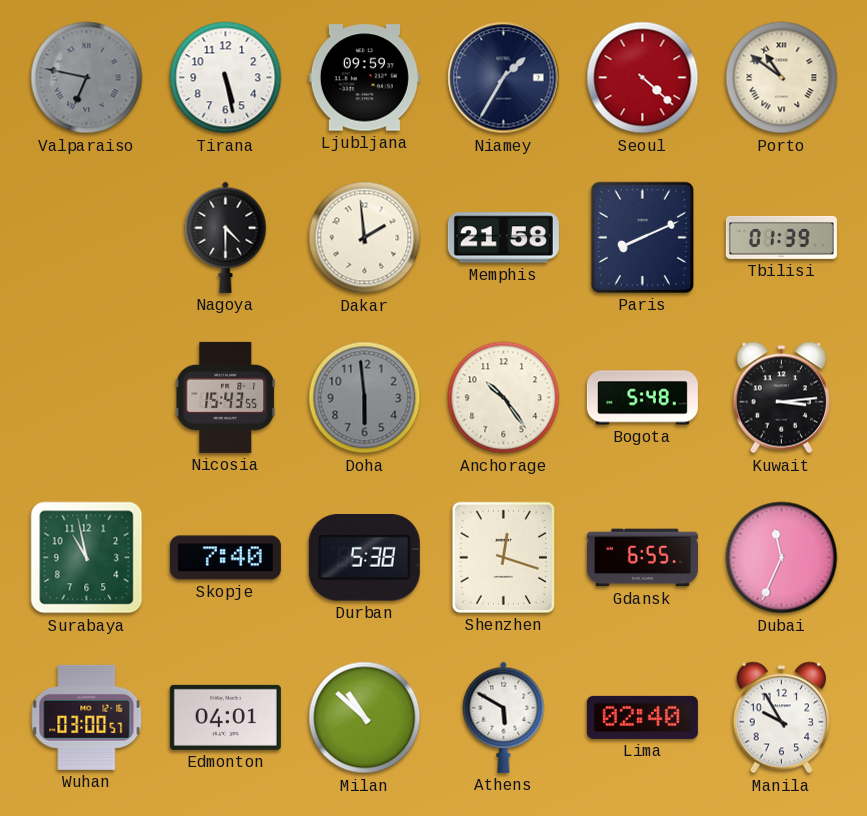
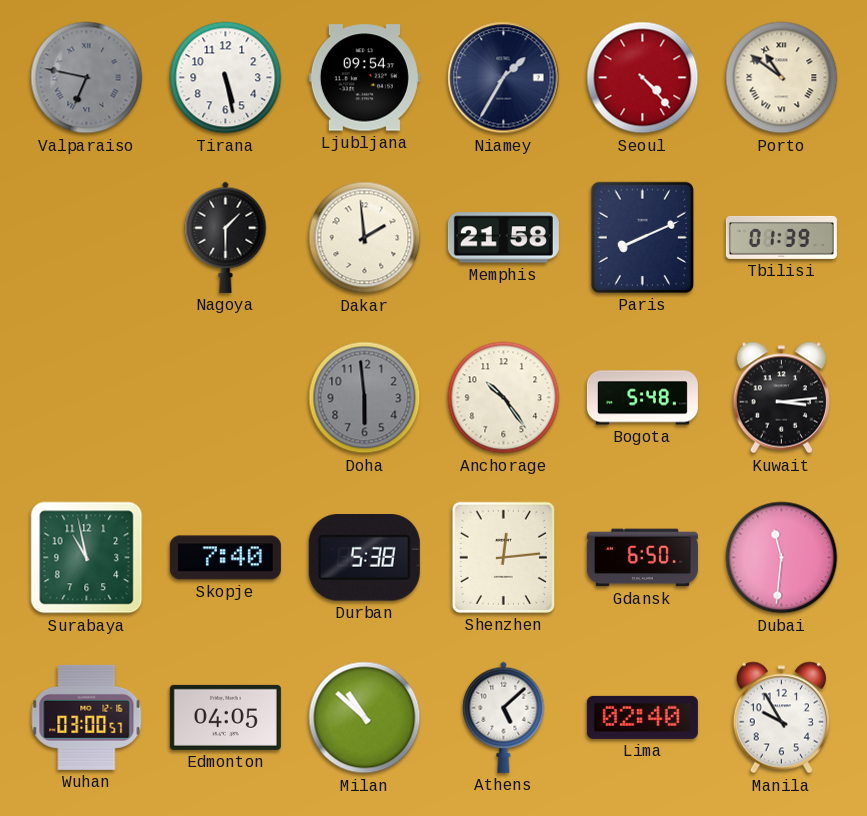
Ljubljana: 09:59 -> 09:54
Seoul: 4:22 -> 4:23
Nagoya: 4:30 -> 1:30
Nicosia: 15:43 -> none
Shenzhen: 12:18 -> 12:14
Gdansk: 6:55 -> 6:50
Dubai: 11:34 -> 11:31
Edmonton: 04:01 -> 04:05
Athens: 5:50 -> 5:08
